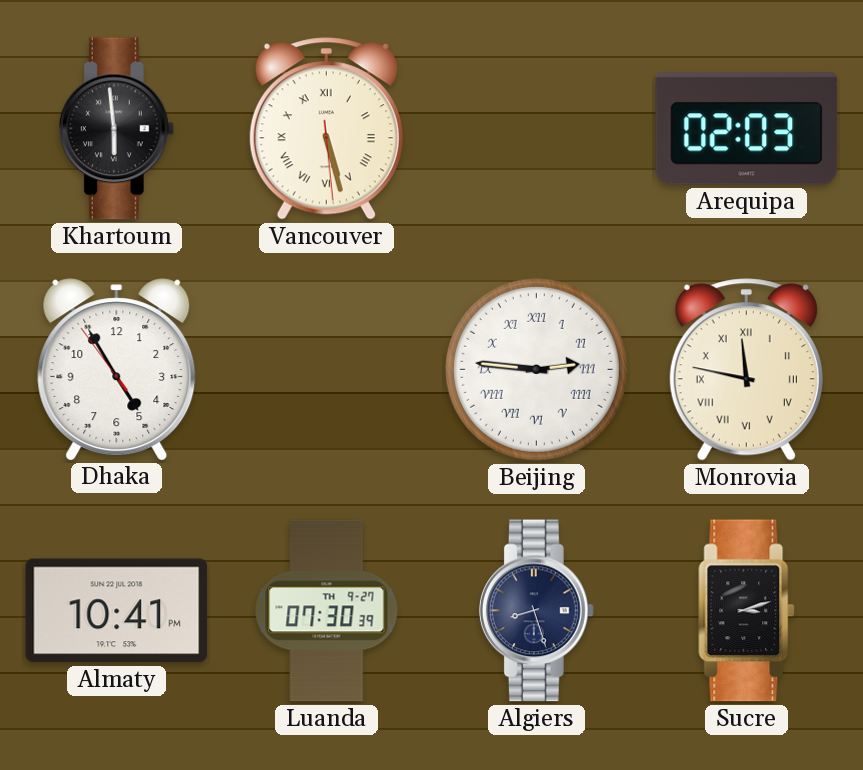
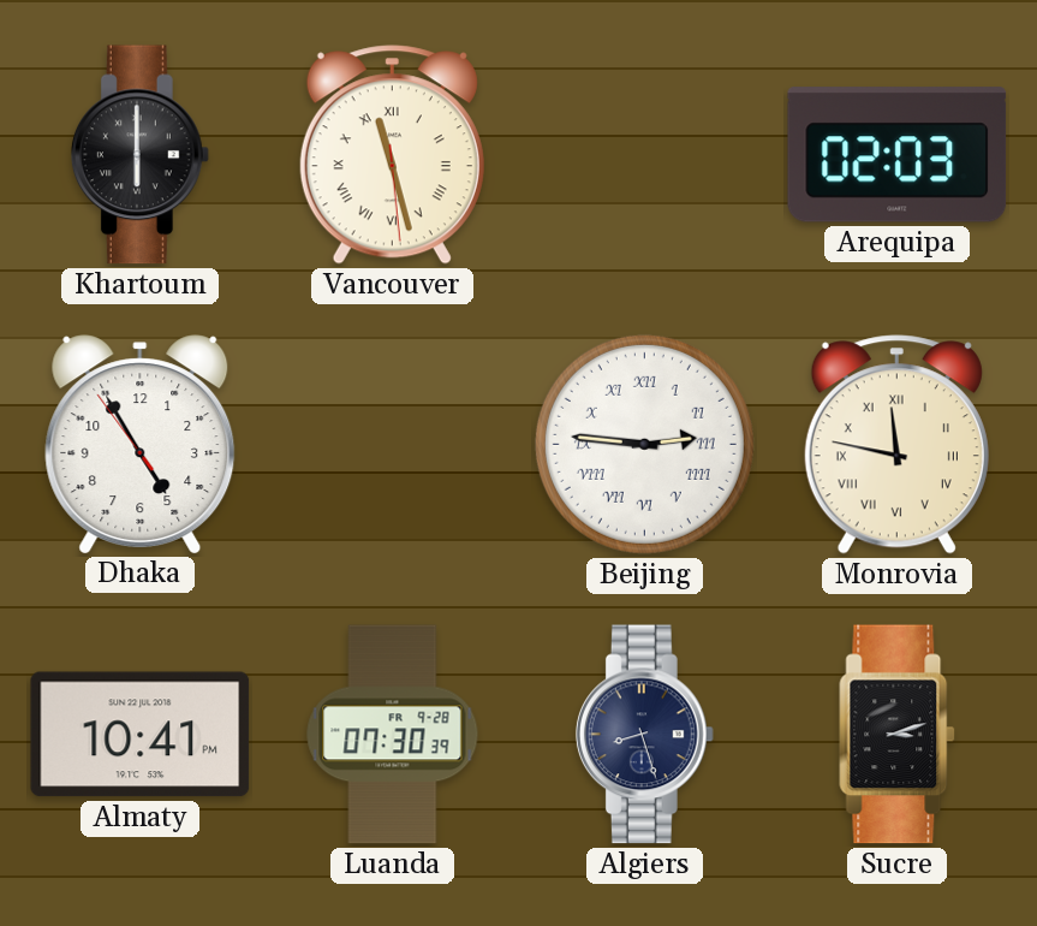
Khartoum: 5:59 -> 6:00
Vancouver: 5:27 -> 11:27
Luanda date: TH 9-27 -> FR 9-28
